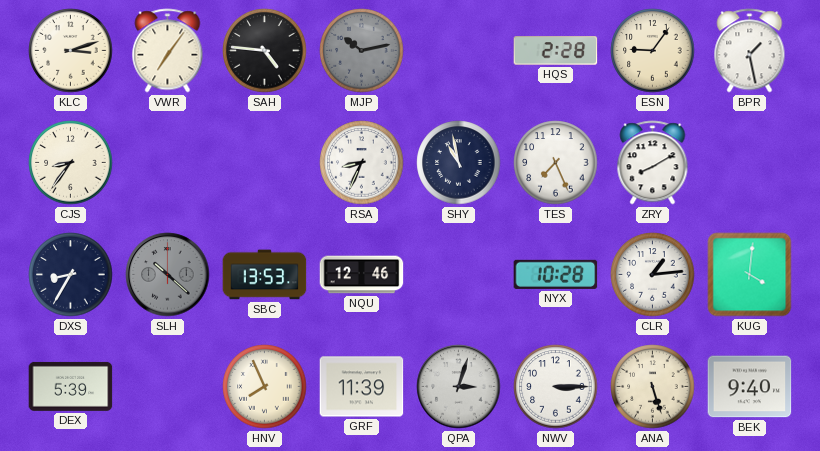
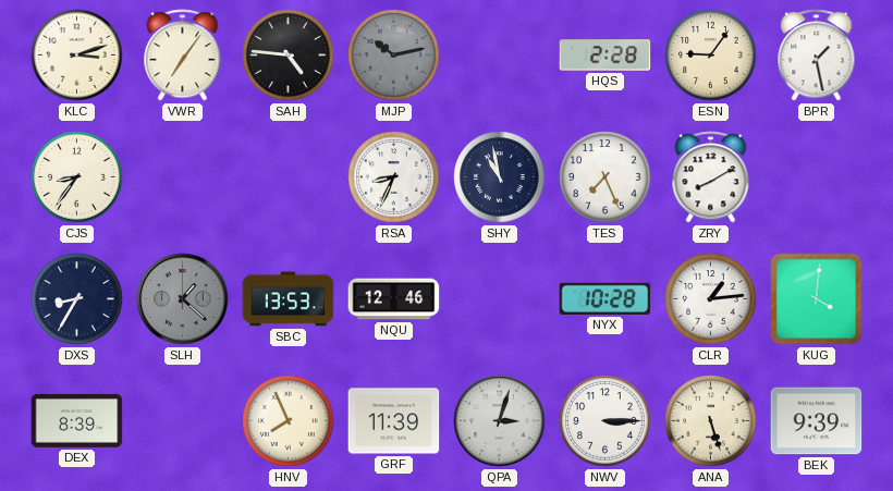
SLH: 10:22 -> 1:22
DEX: 5:39 -> 8:39
BEK: 9:40 -> 9:39
